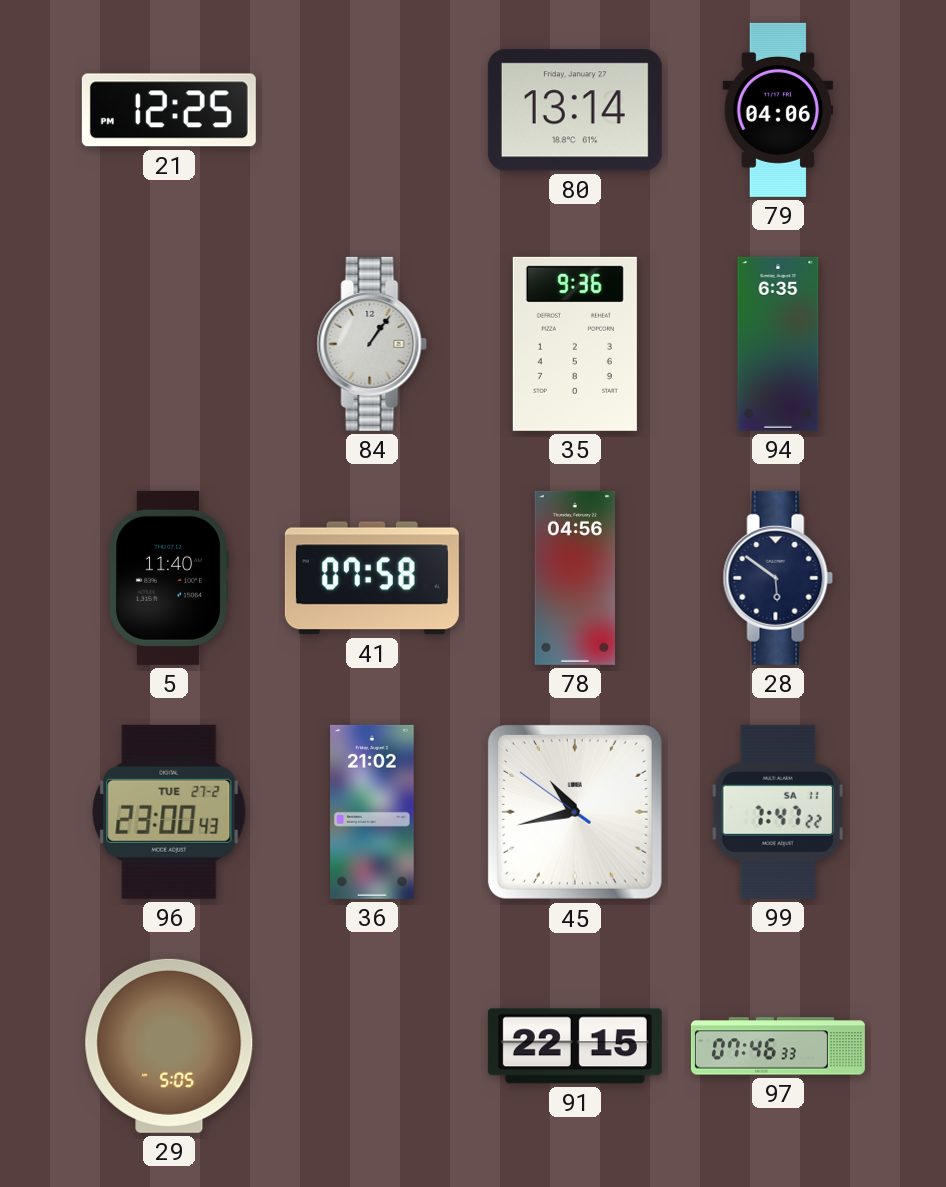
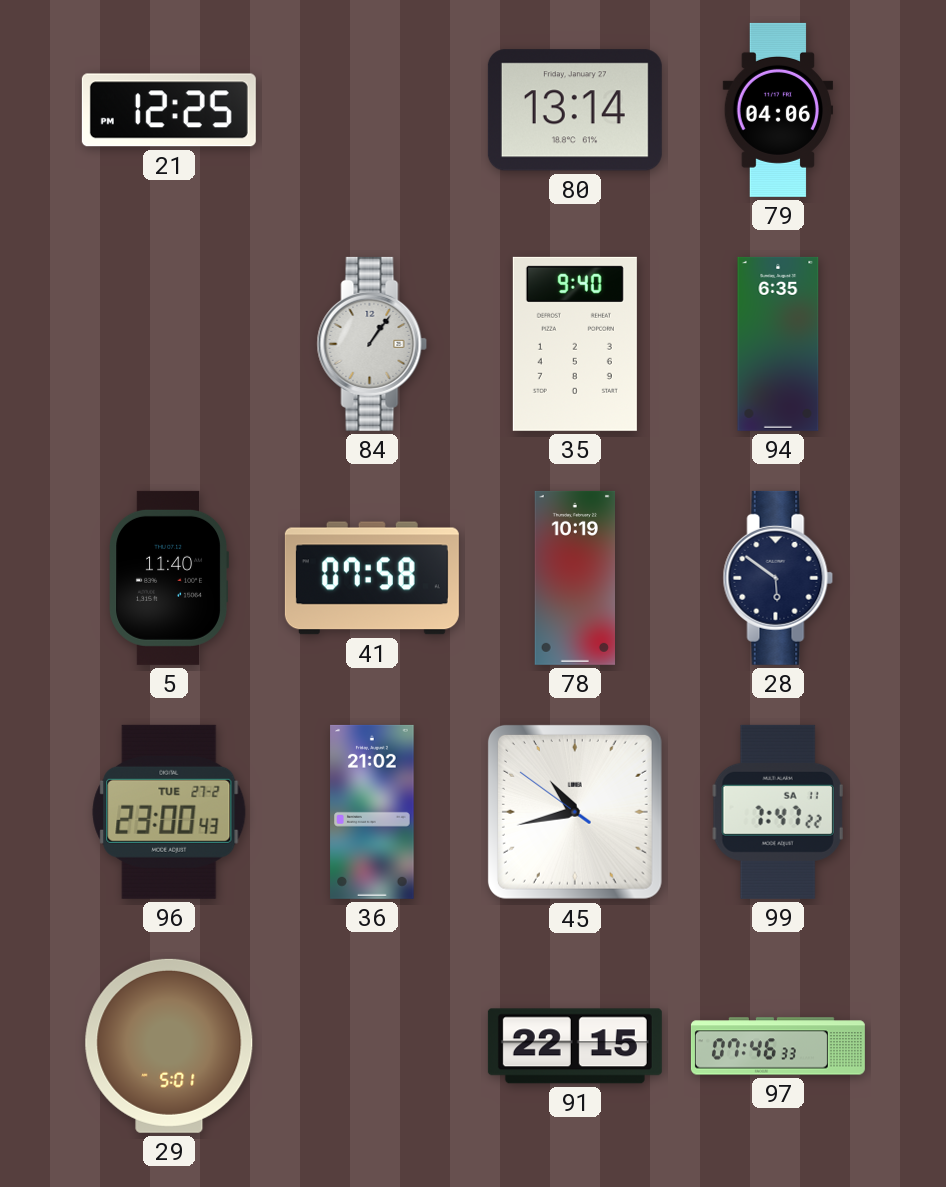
35: 9:36 -> 9:40
78: 04:56 -> 10:19
29: 5:05 -> 5:01
